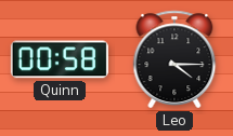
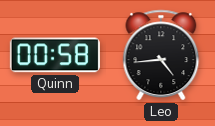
Leo: 4:15 -> 4:44
